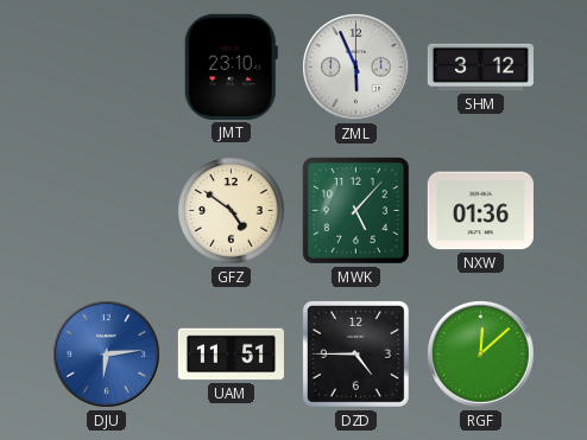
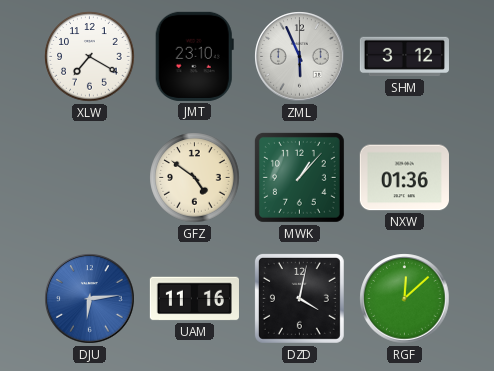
XLW: none -> 7:20
MWK: 5:07 -> 1:07
UAM: 11:51 -> 11:16
DZD: 4:45 -> 4:02
